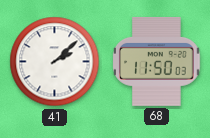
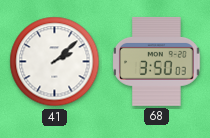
68: 11:50 -> 3:50
